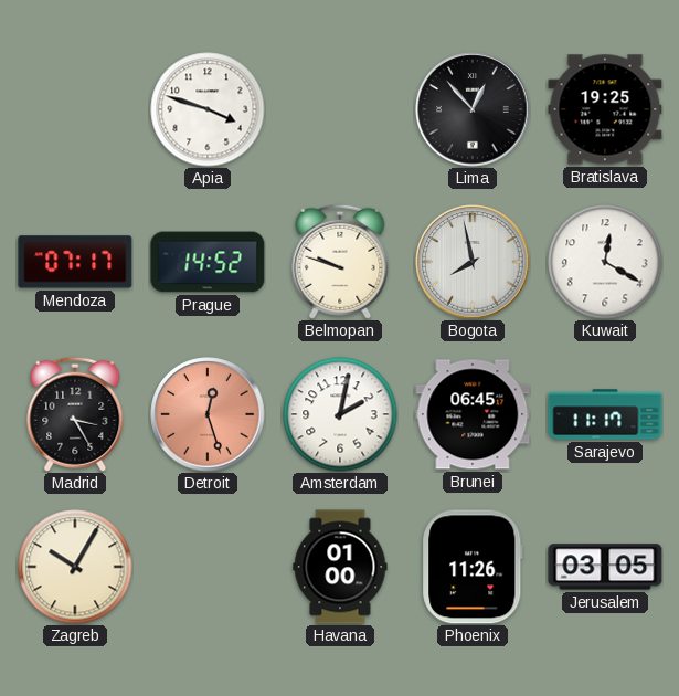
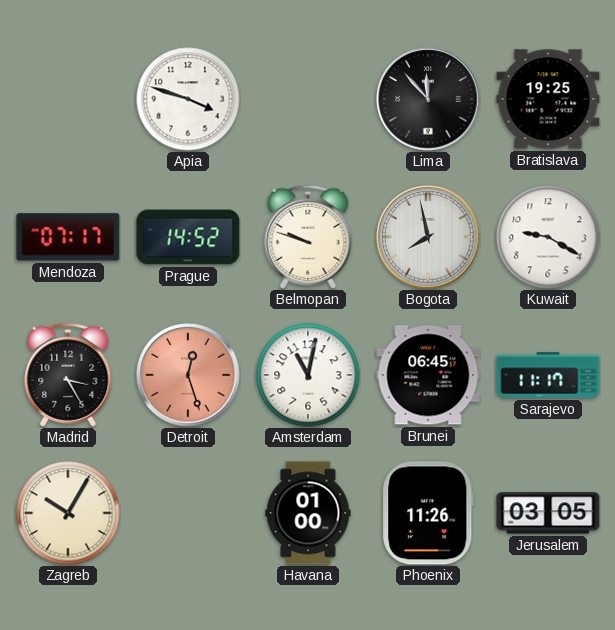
Lima: 12:53 -> 11:53
Kuwait: 12:20 -> 9:20
Amsterdam: 2:02 -> 11:02
